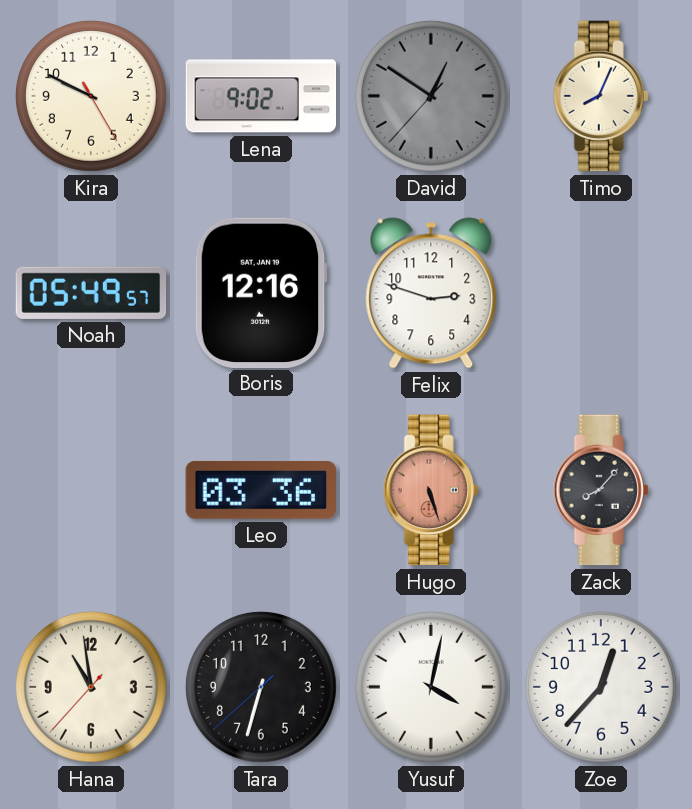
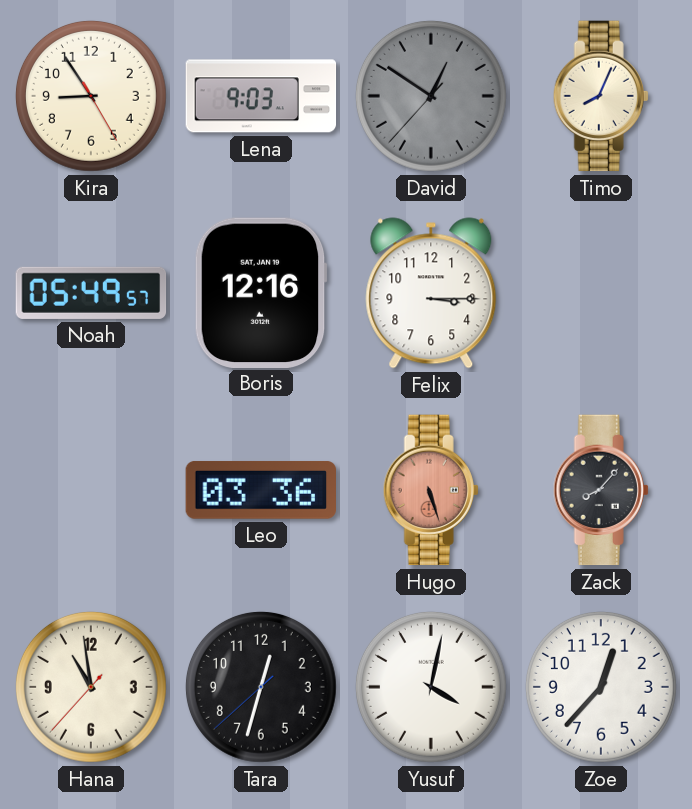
Kira: 9:49 -> 8:54
Lena: 9:02 -> 9:03
Felix: 2:48 -> 3:15
Tara: 6:32 -> 12:32
